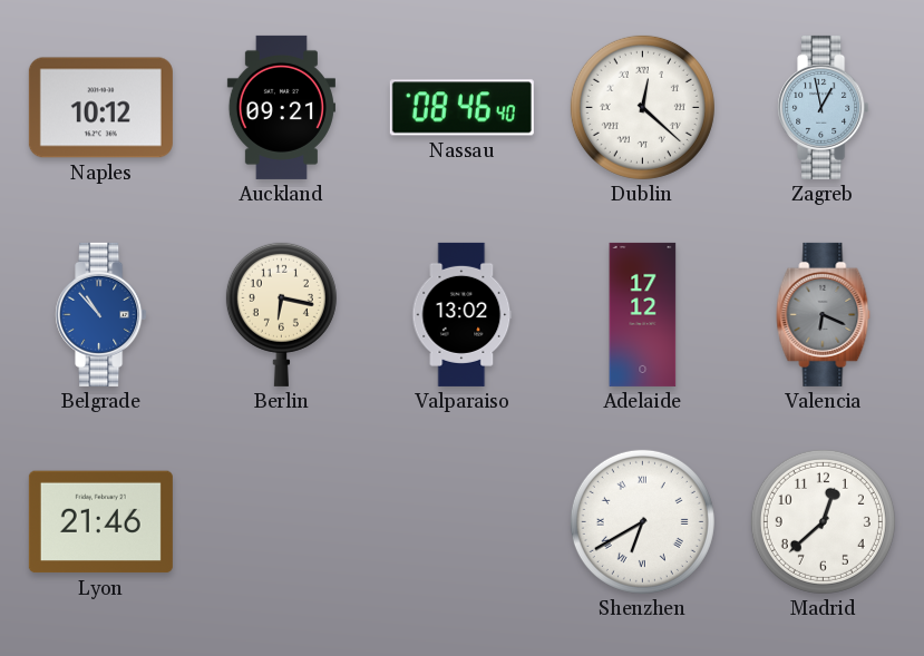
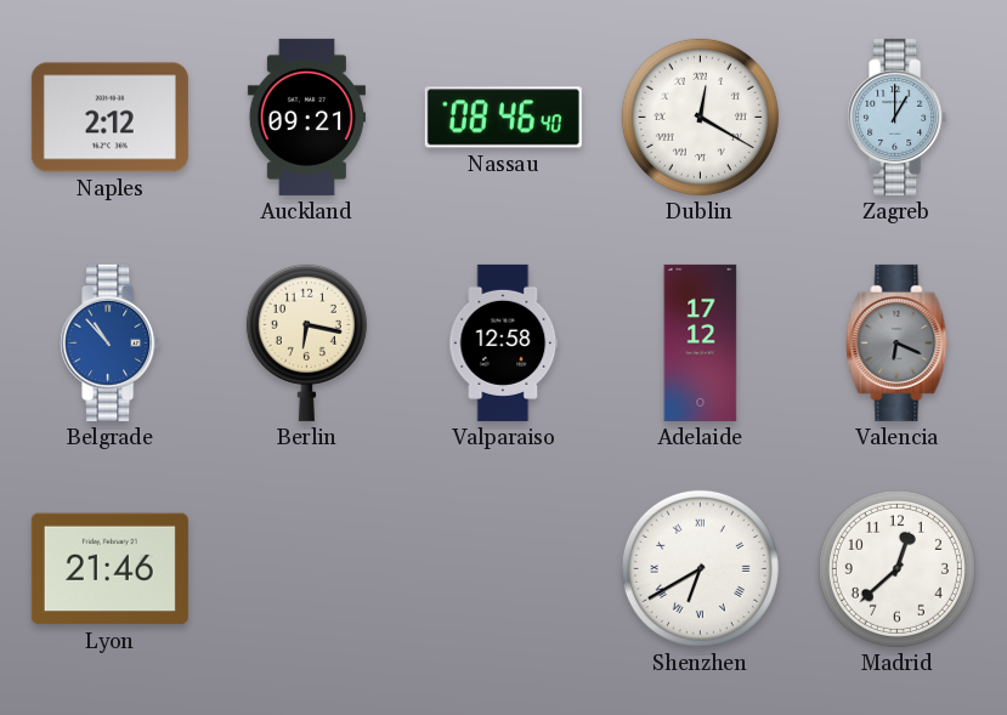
Naples: 10:12 -> 2:12
Dublin: 12:22 -> 12:20
Zagreb: 12:58 -> 1:00
Valparaiso: 13:02 -> 12:58
